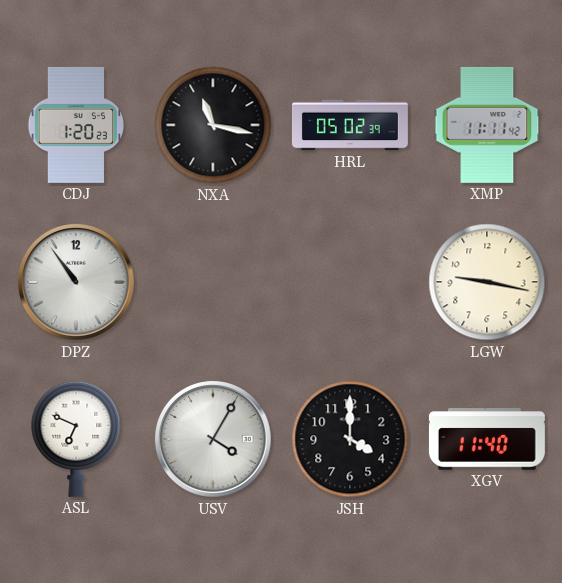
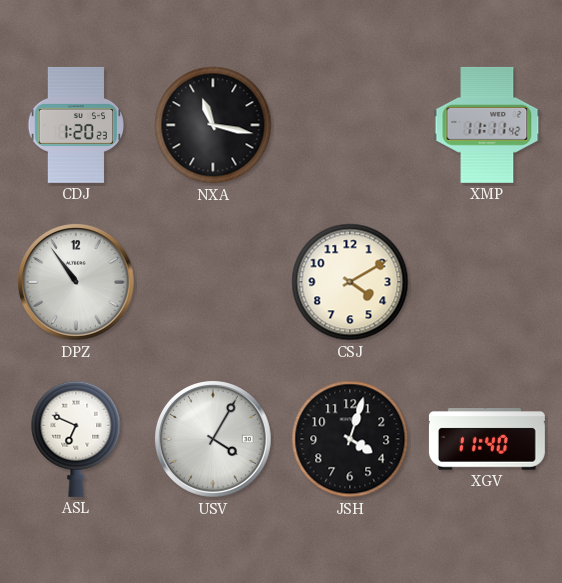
HRL: 05:02 -> none
CSJ: none -> 4:10
LGW: 9:17 -> none
JSH: 4:00 -> 4:03
